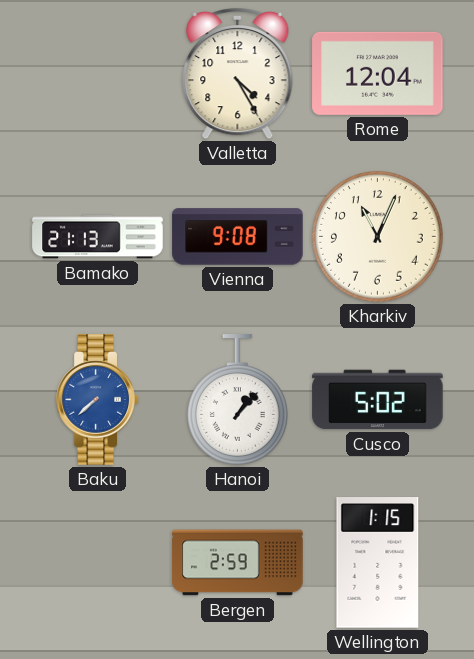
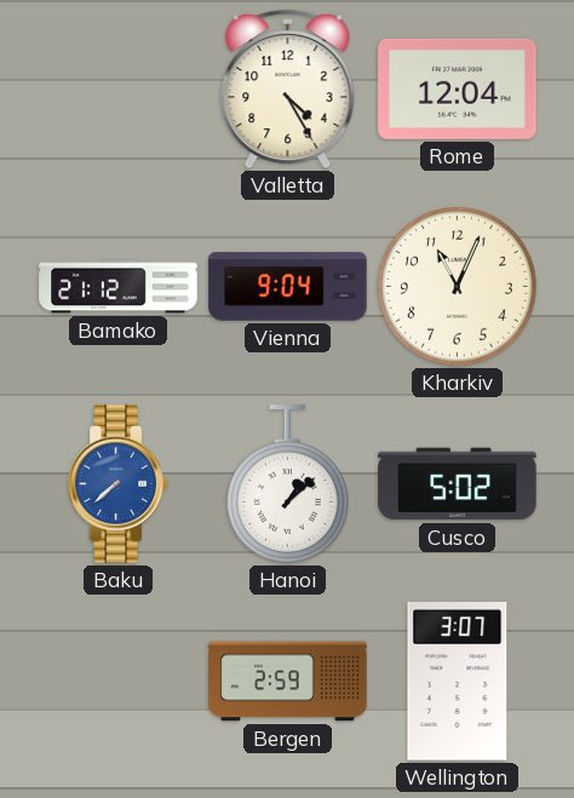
Bamako: 21:13 -> 21:12
Vienna: 9:08 -> 9:04
Hanoi: 1:07 -> 1:08
Wellington: 1:15 -> 3:07
